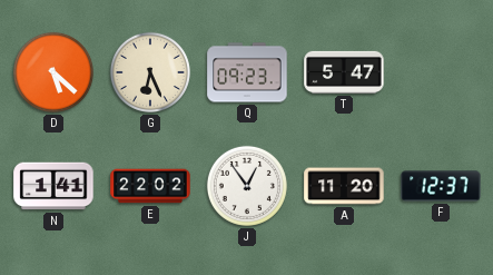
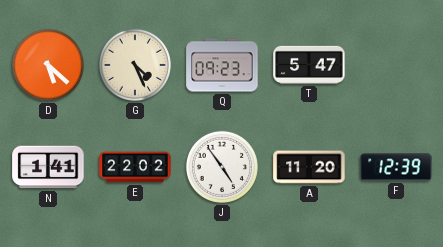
G: 6:26 -> 4:26
J: 12:54 -> 4:54
F: 12:37 -> 12:39
